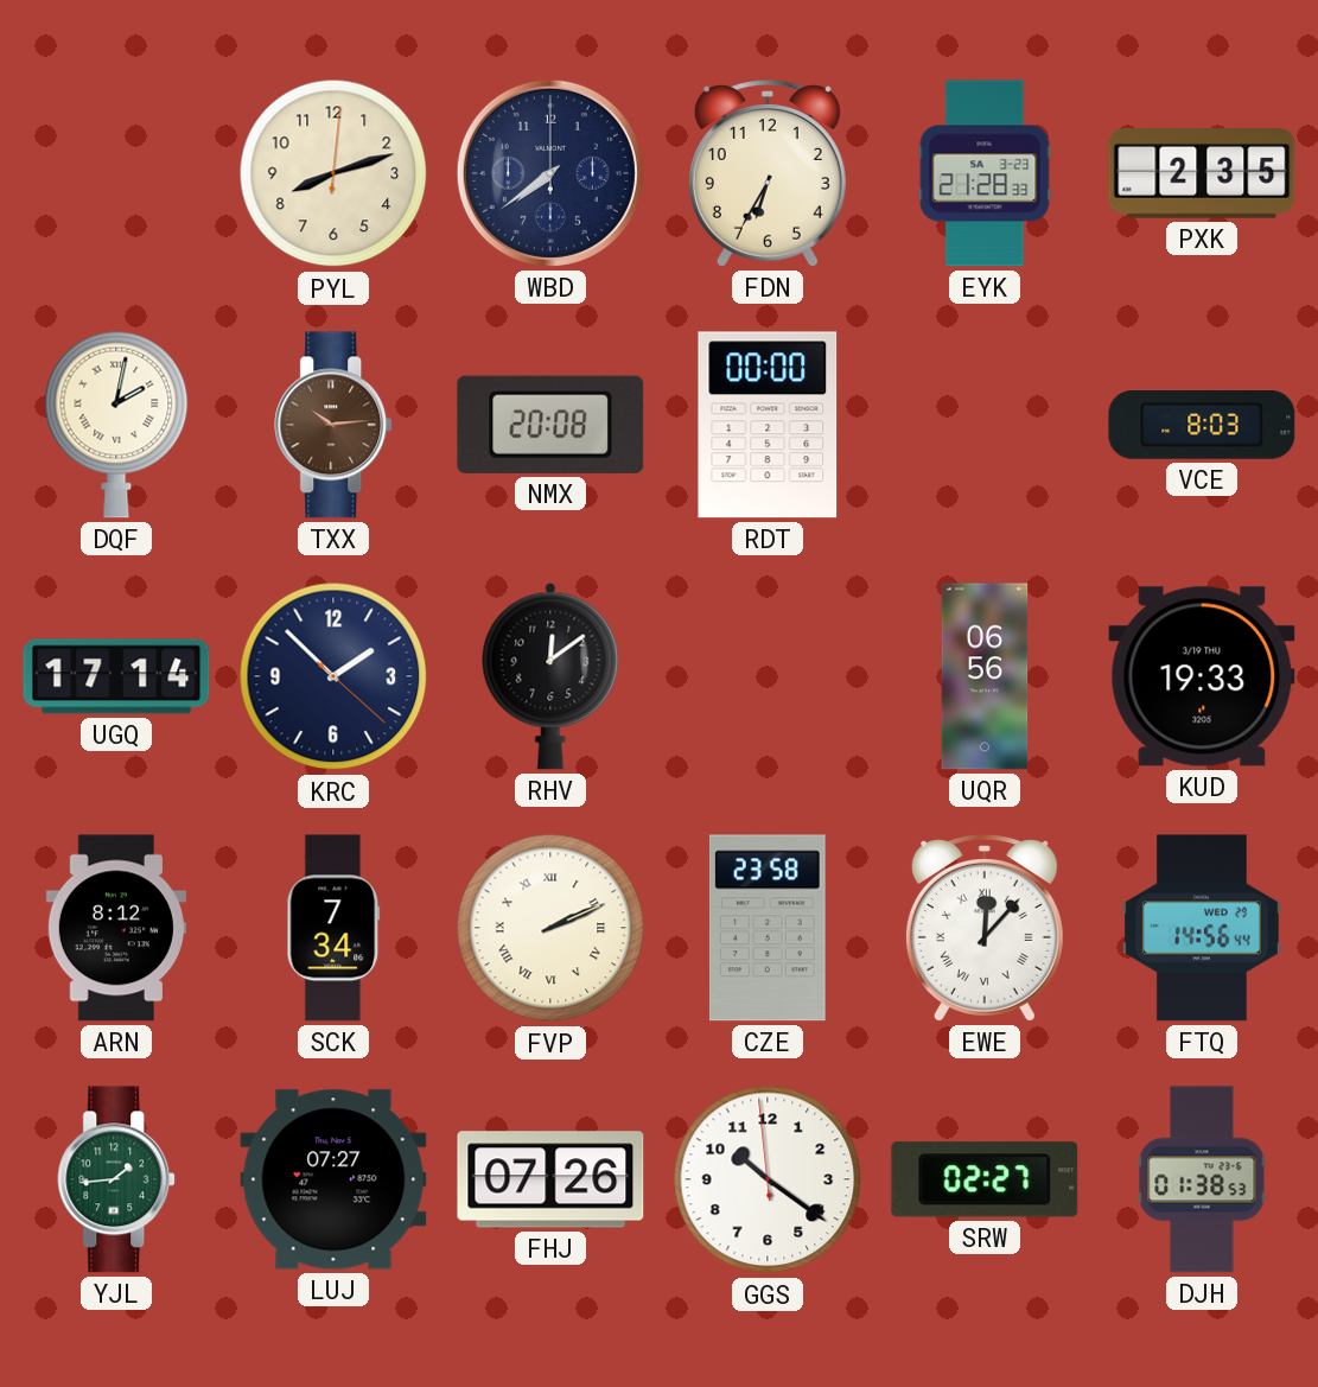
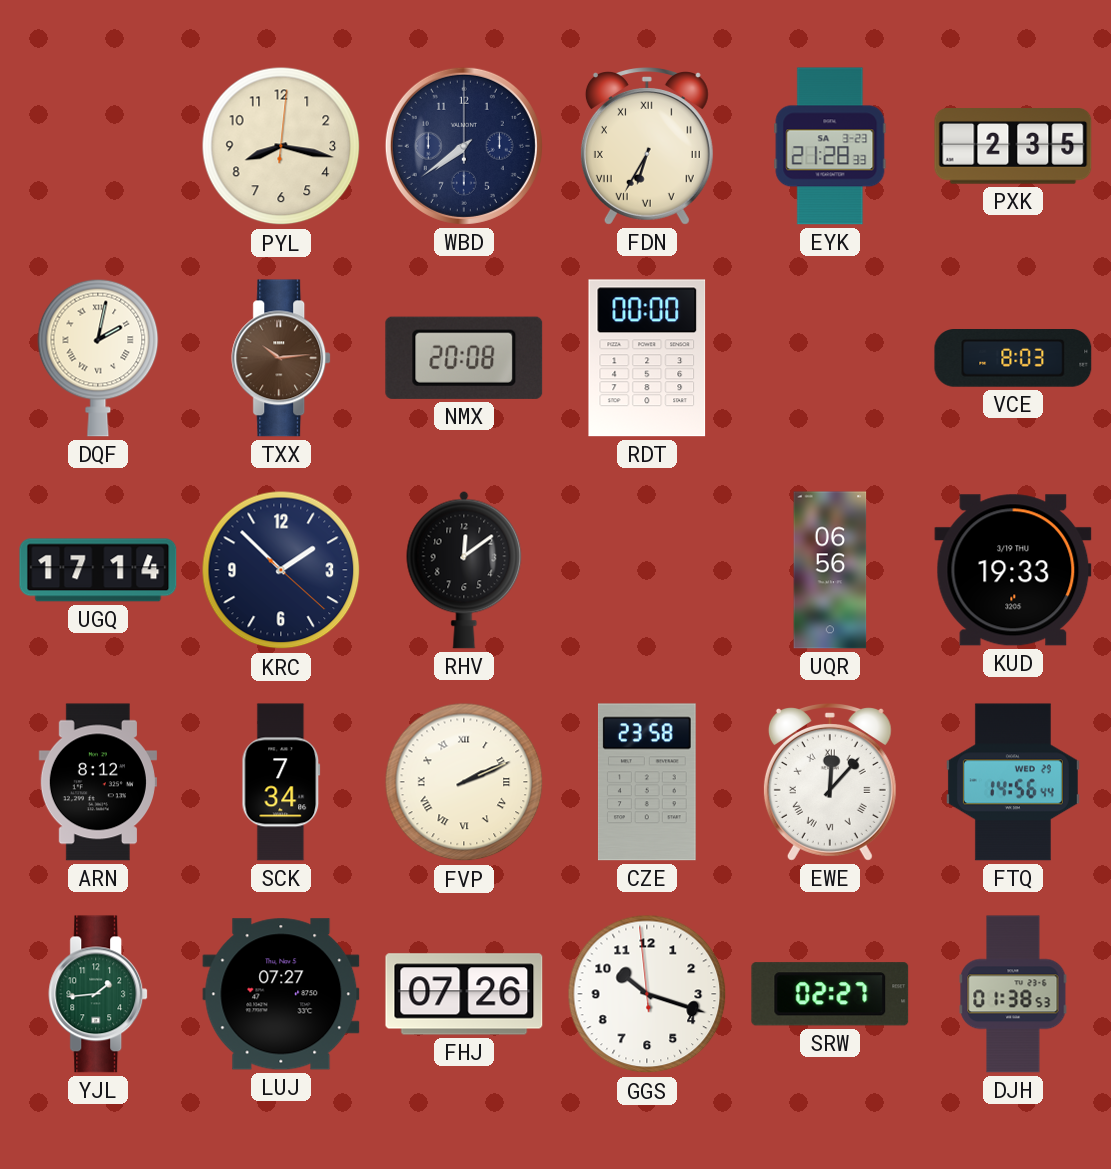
PYL: 8:12 -> 8:17
FDN numerals: Arabic -> Roman
GGS: 10:20 -> 10:17
